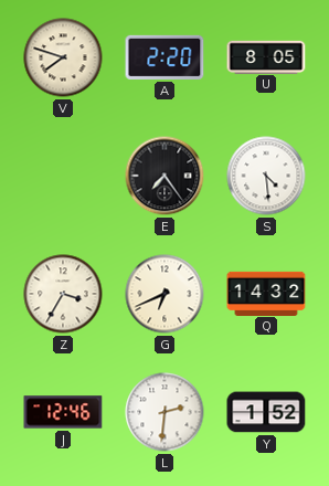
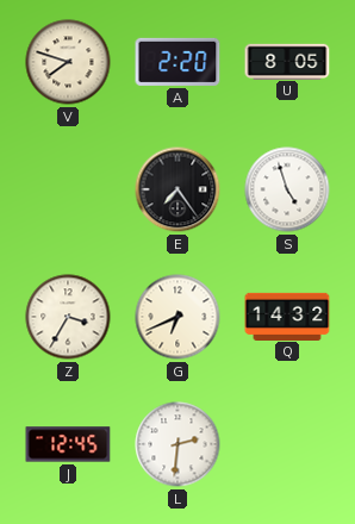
S: 4:29 -> 4:57
J: 12:46 -> 12:45
Y: 1:52 -> none
